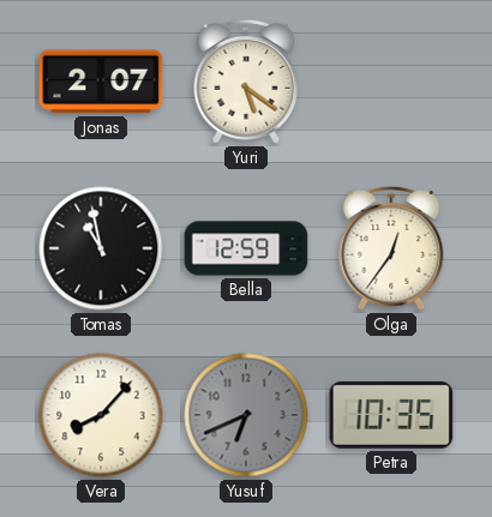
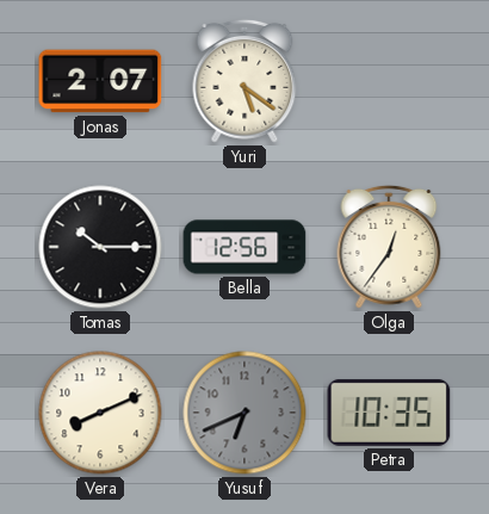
Tomas: 10:58 -> 10:15
Bella: 12:59 -> 12:56
Vera: 8:07 -> 8:11
